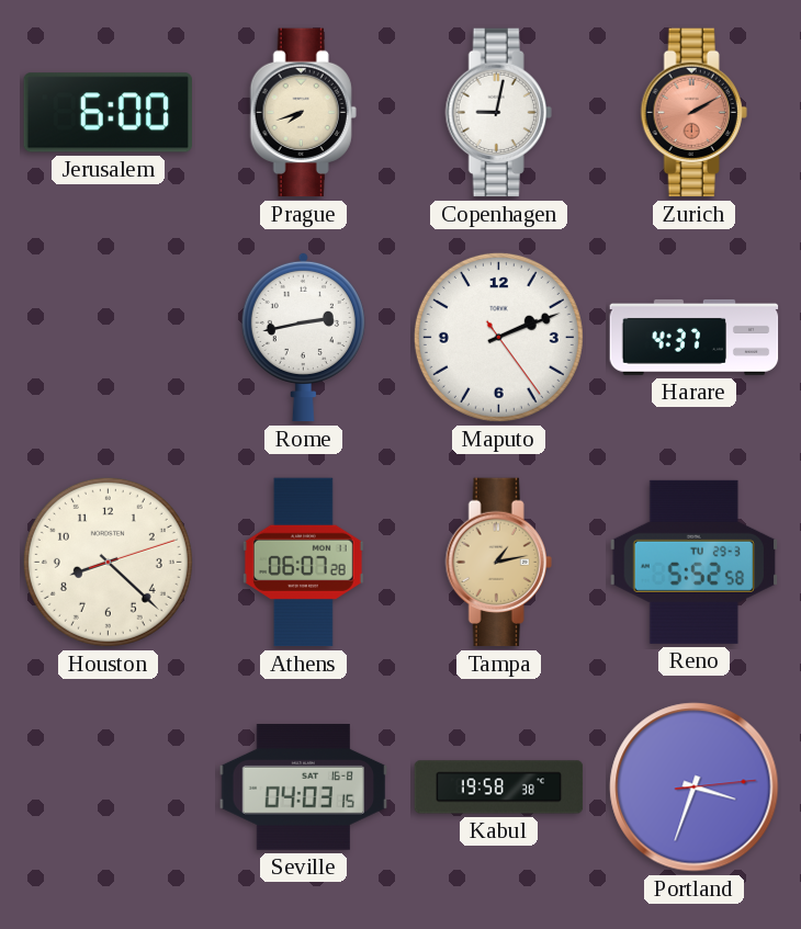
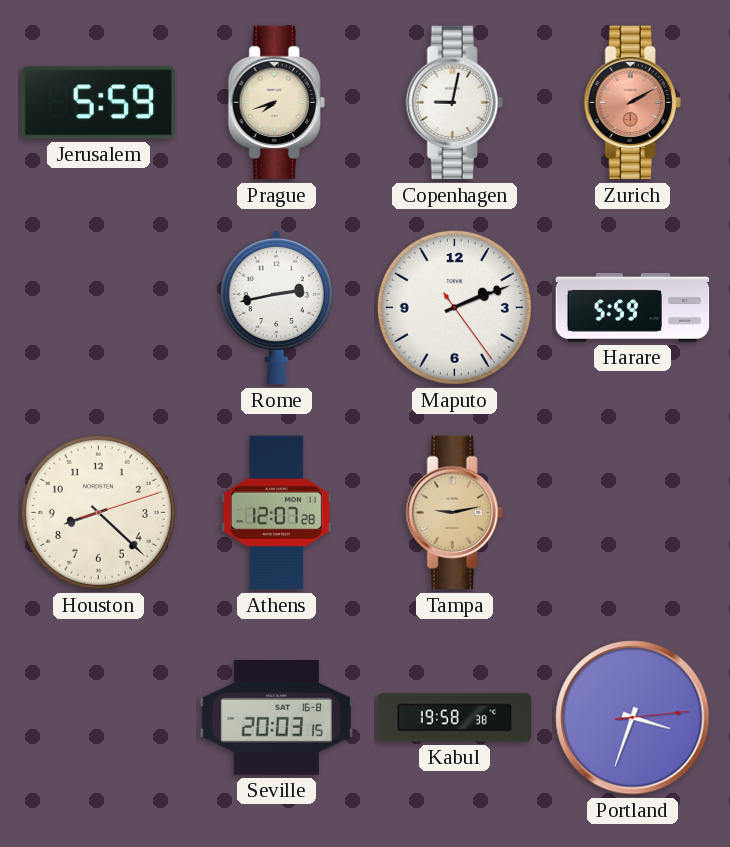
Jerusalem: 6:00 -> 5:59
Harare: 4:37 -> 5:59
Athens: 06:07 -> 12:07
Tampa: 1:13 -> 9:13
Reno: 5:52 -> none
Seville: 04:03 -> 20:03
